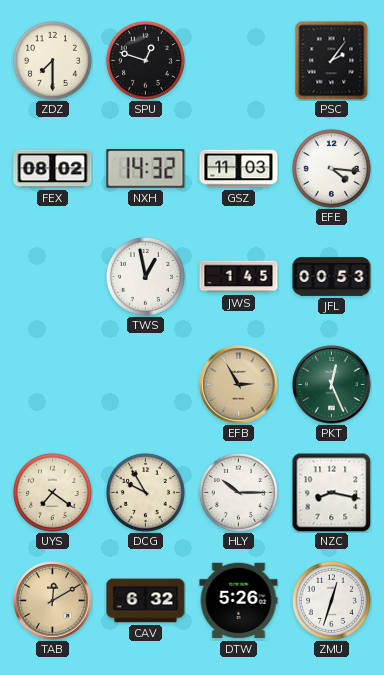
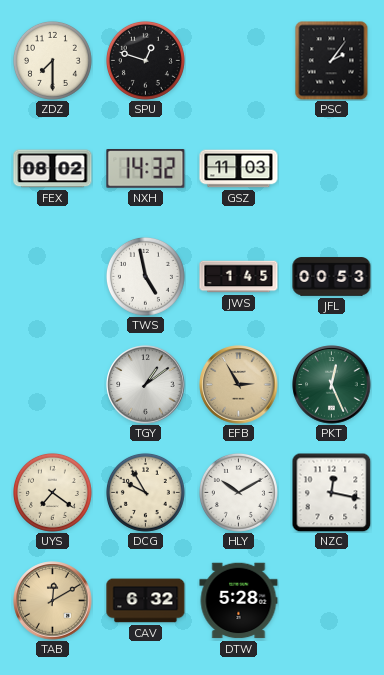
EFE: 4:16 -> none
TWS: 12:58 -> 4:58
TGY: none -> 1:09
HLY: 10:15 -> 10:10
NZC: 8:17 -> 12:17
DTW: 5:26 -> 5:28
ZMU: 12:33 -> none
